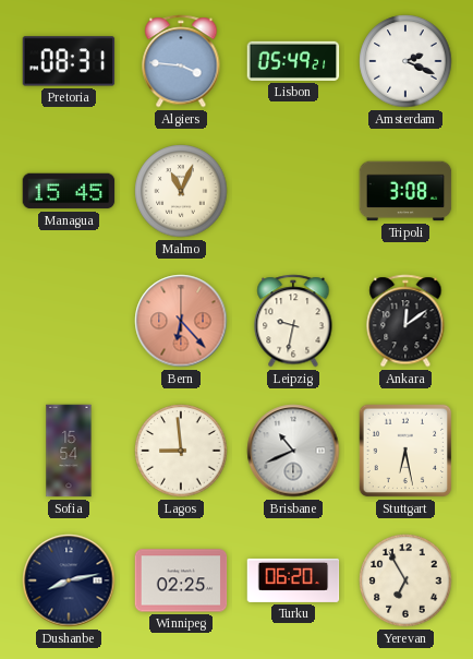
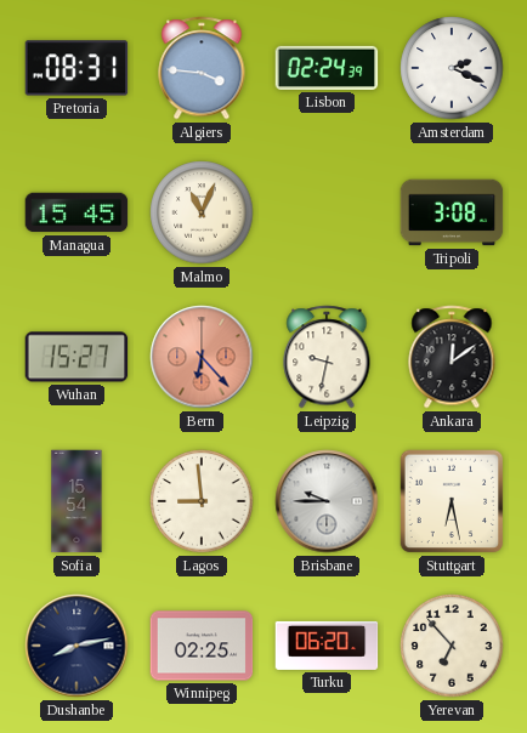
Lisbon: 05:49 -> 02:24
Wuhan: none -> 15:27
Brisbane: 10:41 -> 9:45
Yerevan: 6:55 -> 6:53
